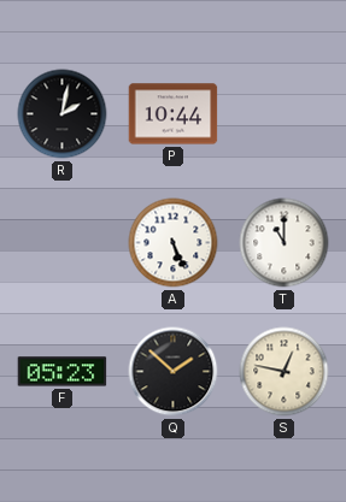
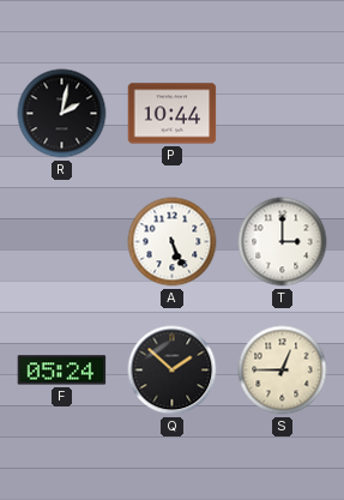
T: 11:00 -> 3:00
F: 05:23 -> 05:24
S: 12:47 -> 12:45
